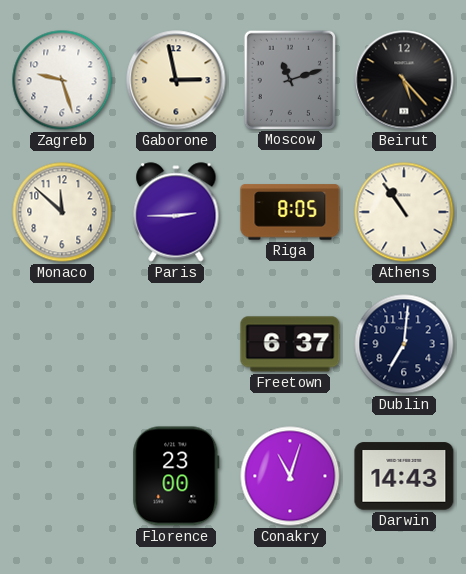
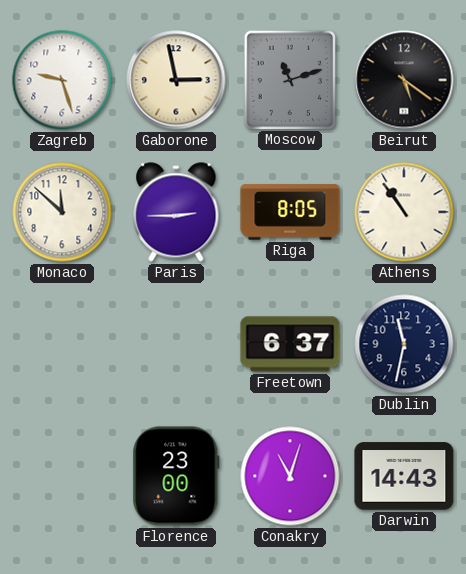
Beirut: 5:23 -> 5:21
Dublin: 7:01 -> 11:32
